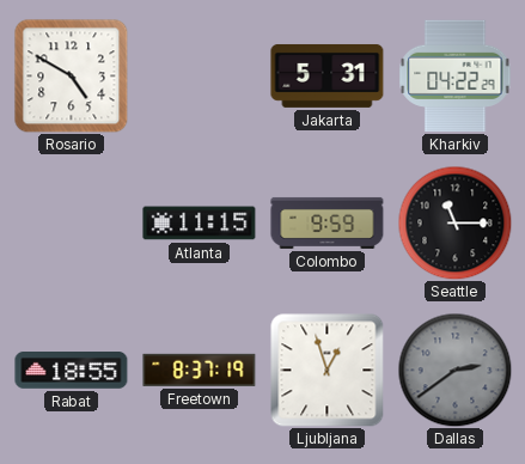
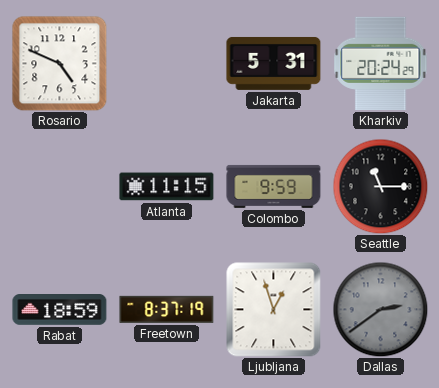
Rosario: 4:50 -> 4:49
Kharkiv: 04:22 -> 20:24
Rabat: 18:55 -> 18:59
